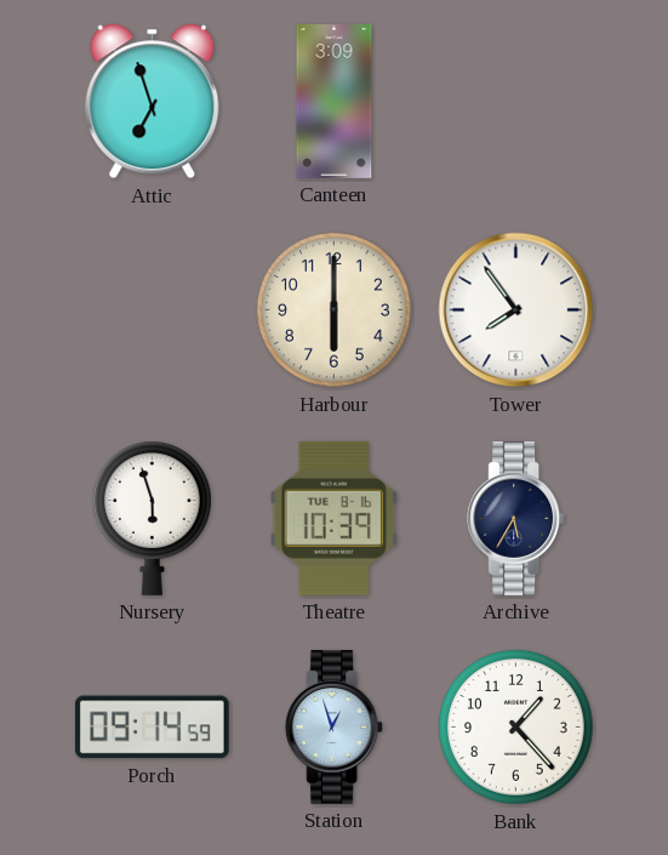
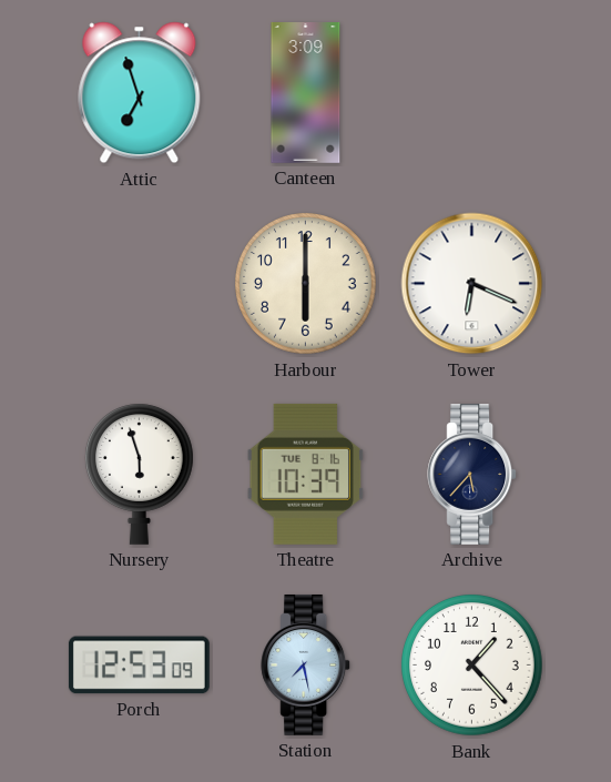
Tower: 7:54 -> 6:19
Archive: 5:35 -> 5:37
Porch: 09:14 -> 12:53
Station: 12:57 -> 7:28
